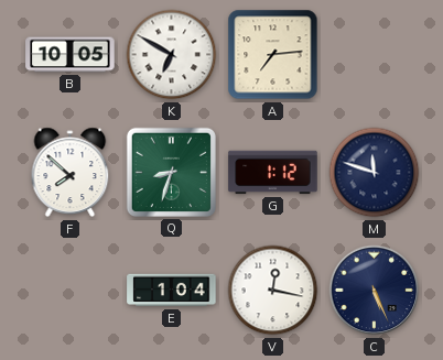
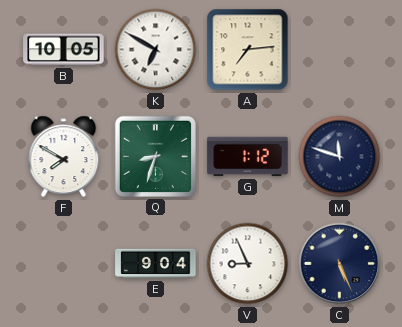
F: 7:52 -> 7:50
E: 1:04 -> 9:04
V: 12:17 -> 8:56
